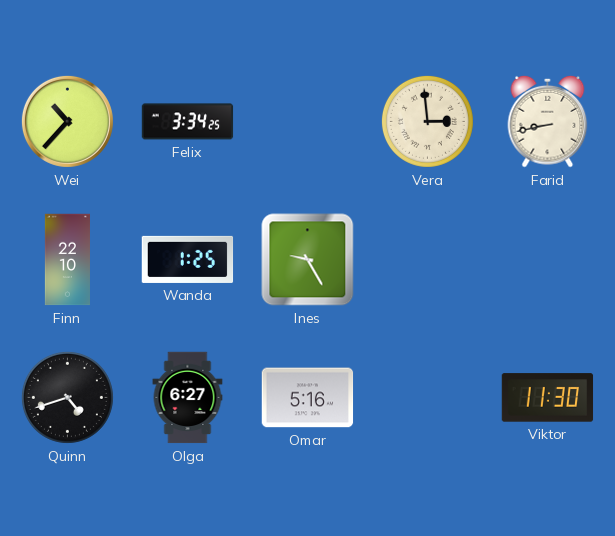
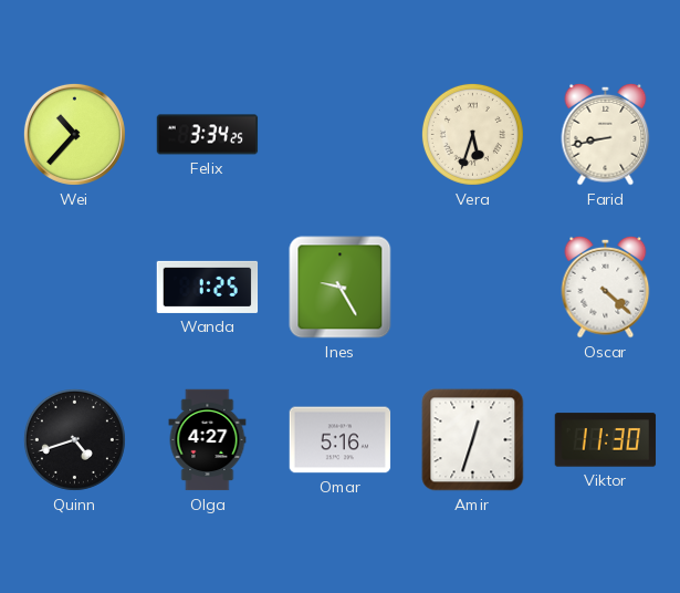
Vera: 2:59 -> 5:33
Finn: 22:10 -> none
Oscar: none -> 4:22
Olga: 6:27 -> 4:27
Amir: none -> 12:33
